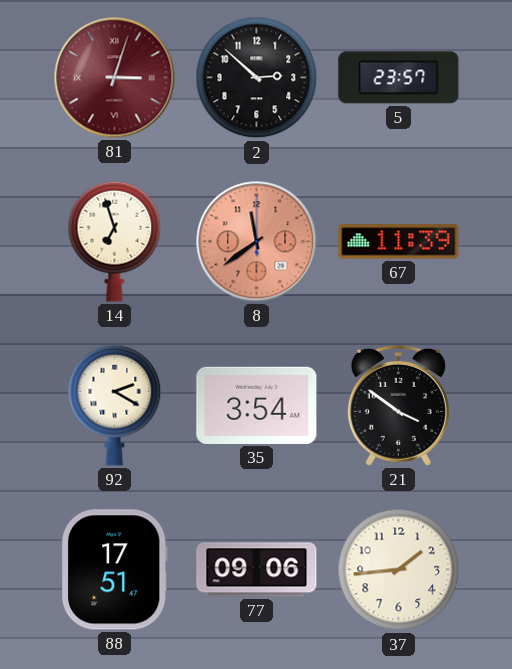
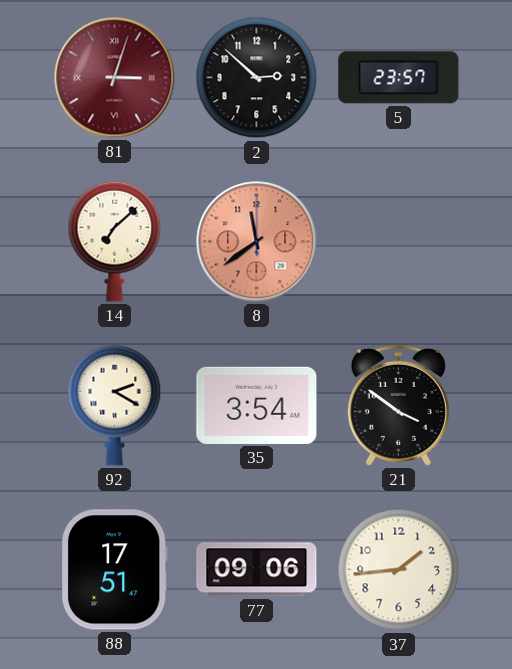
14: 6:57 -> 7:08
67: 11:39 -> none
